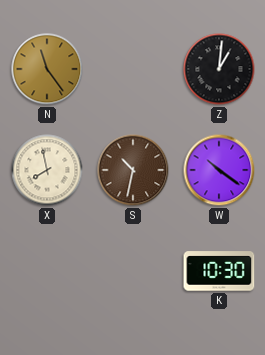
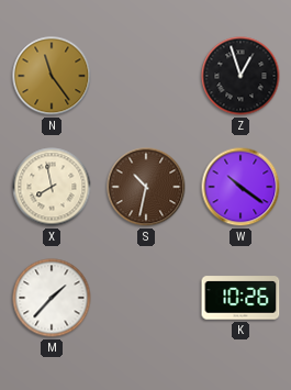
Z: 1:01 -> 12:57
M: none -> 1:37
K: 10:30 -> 10:26
